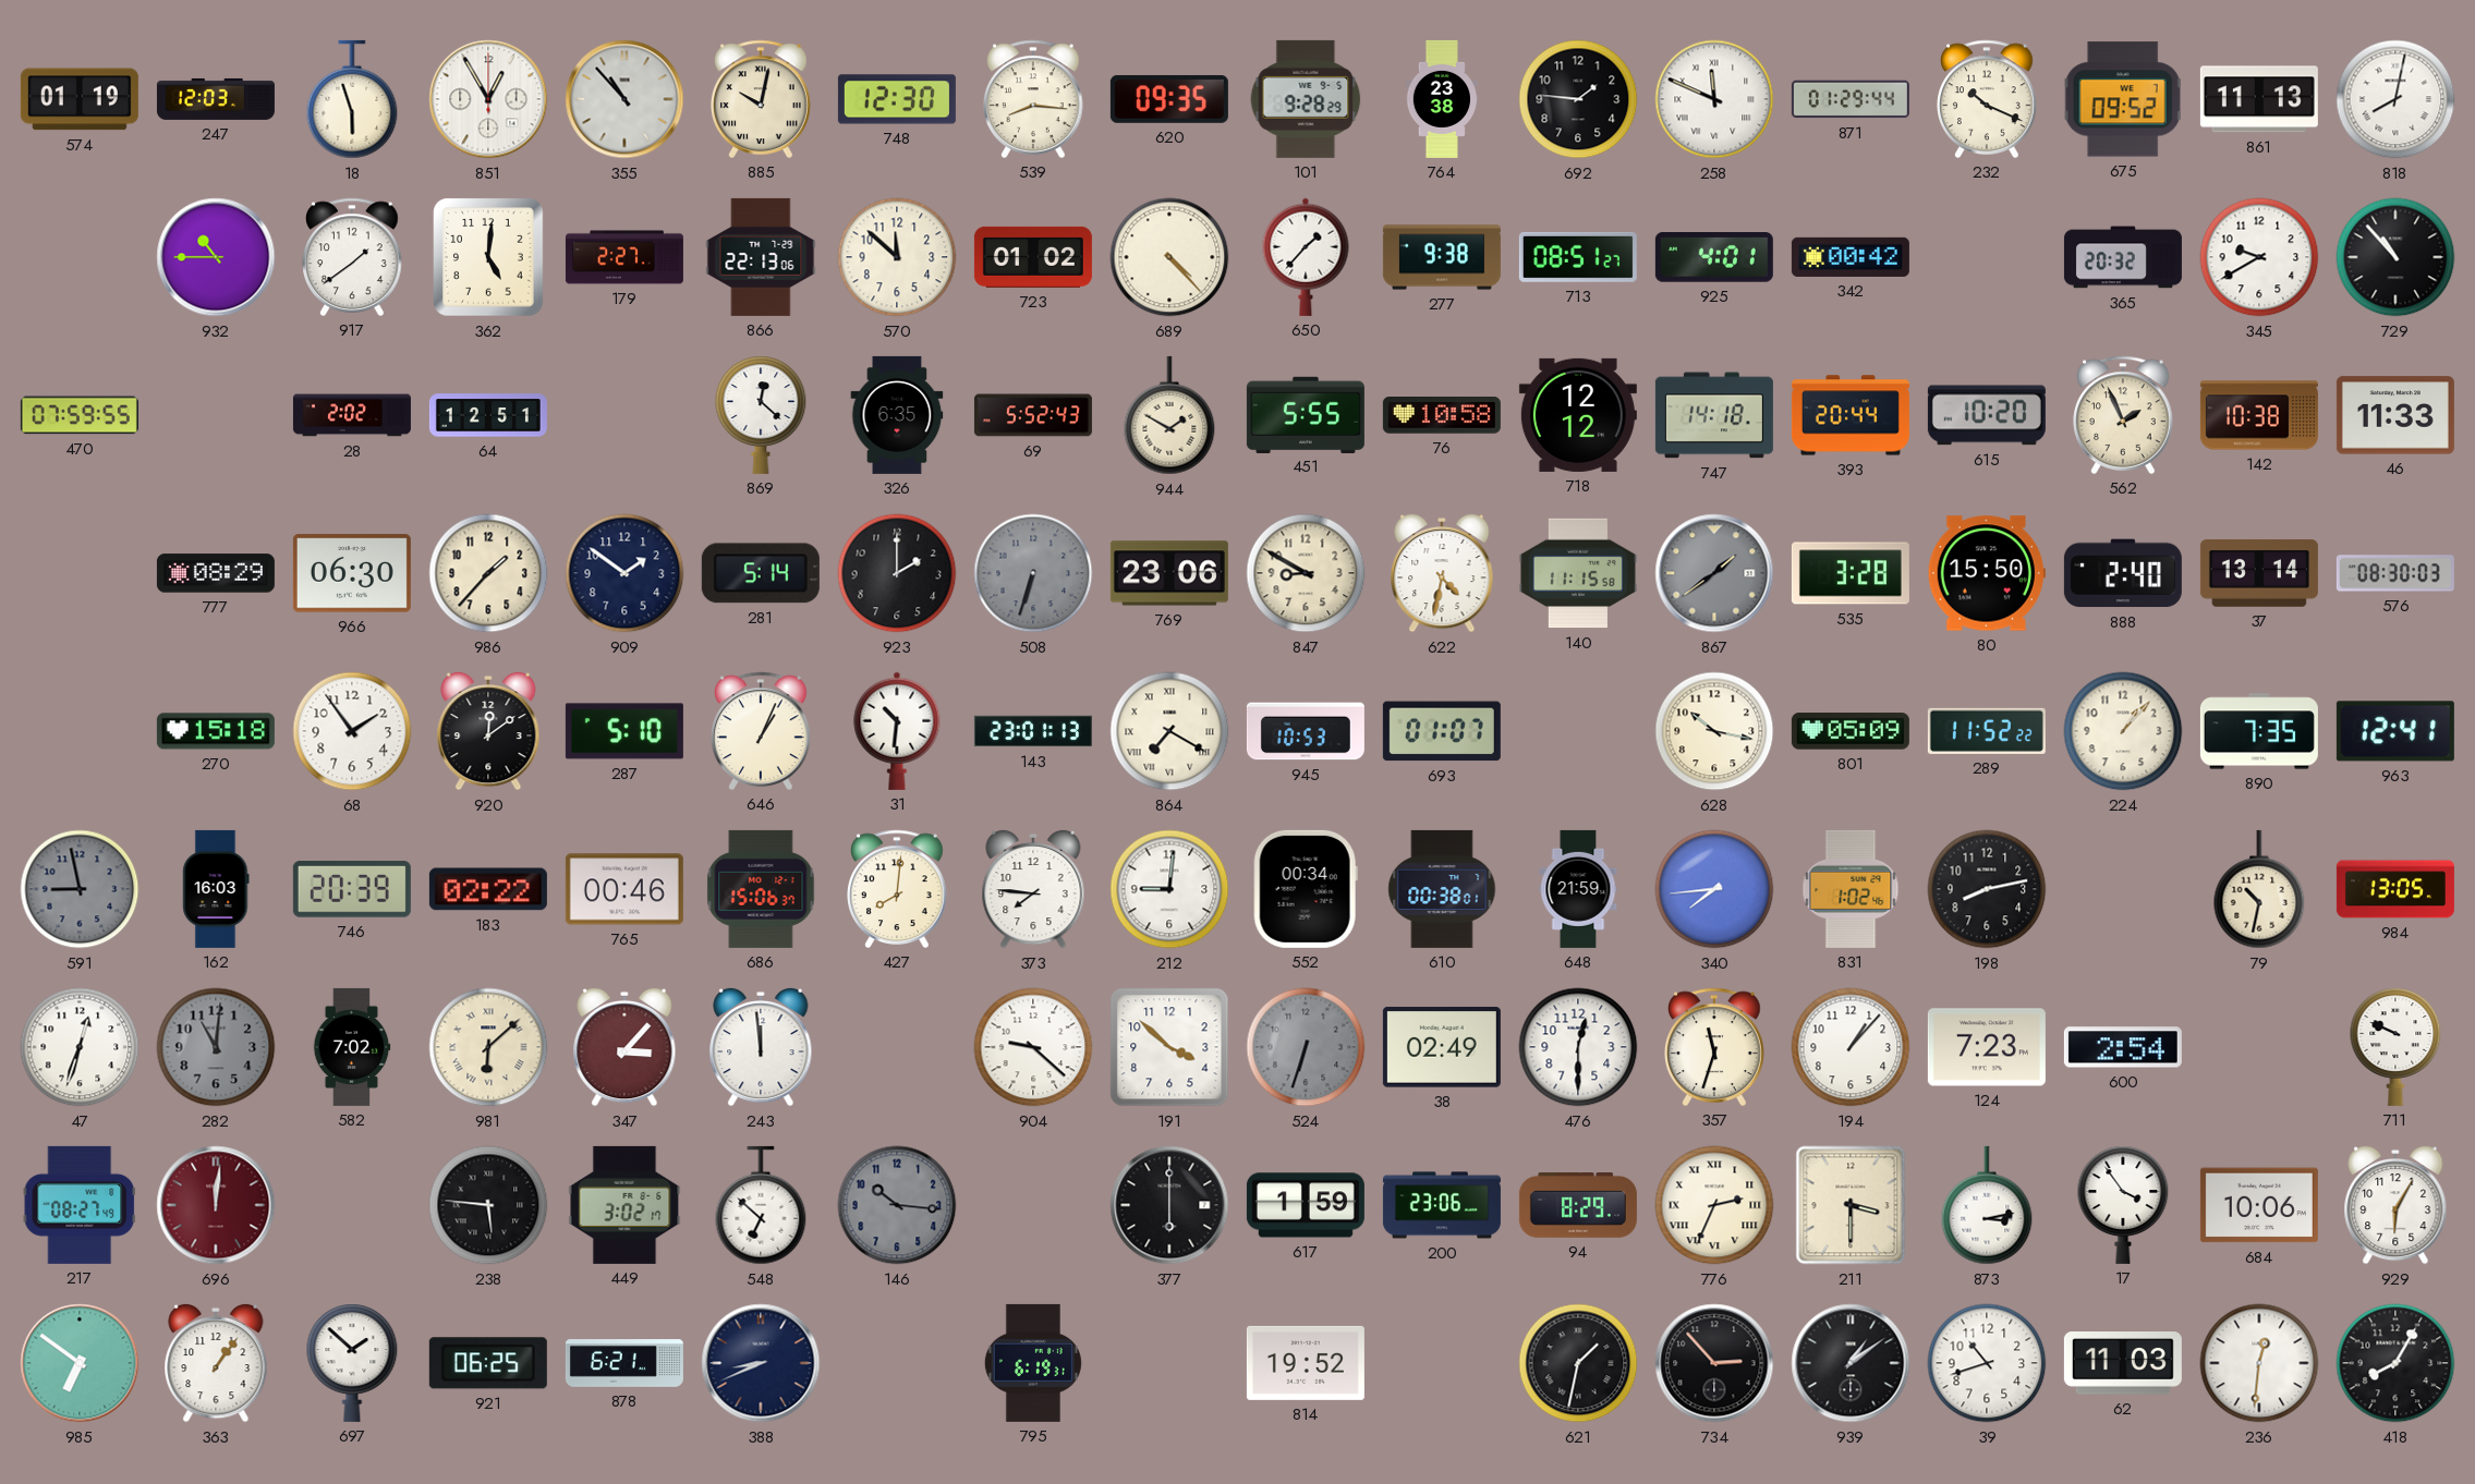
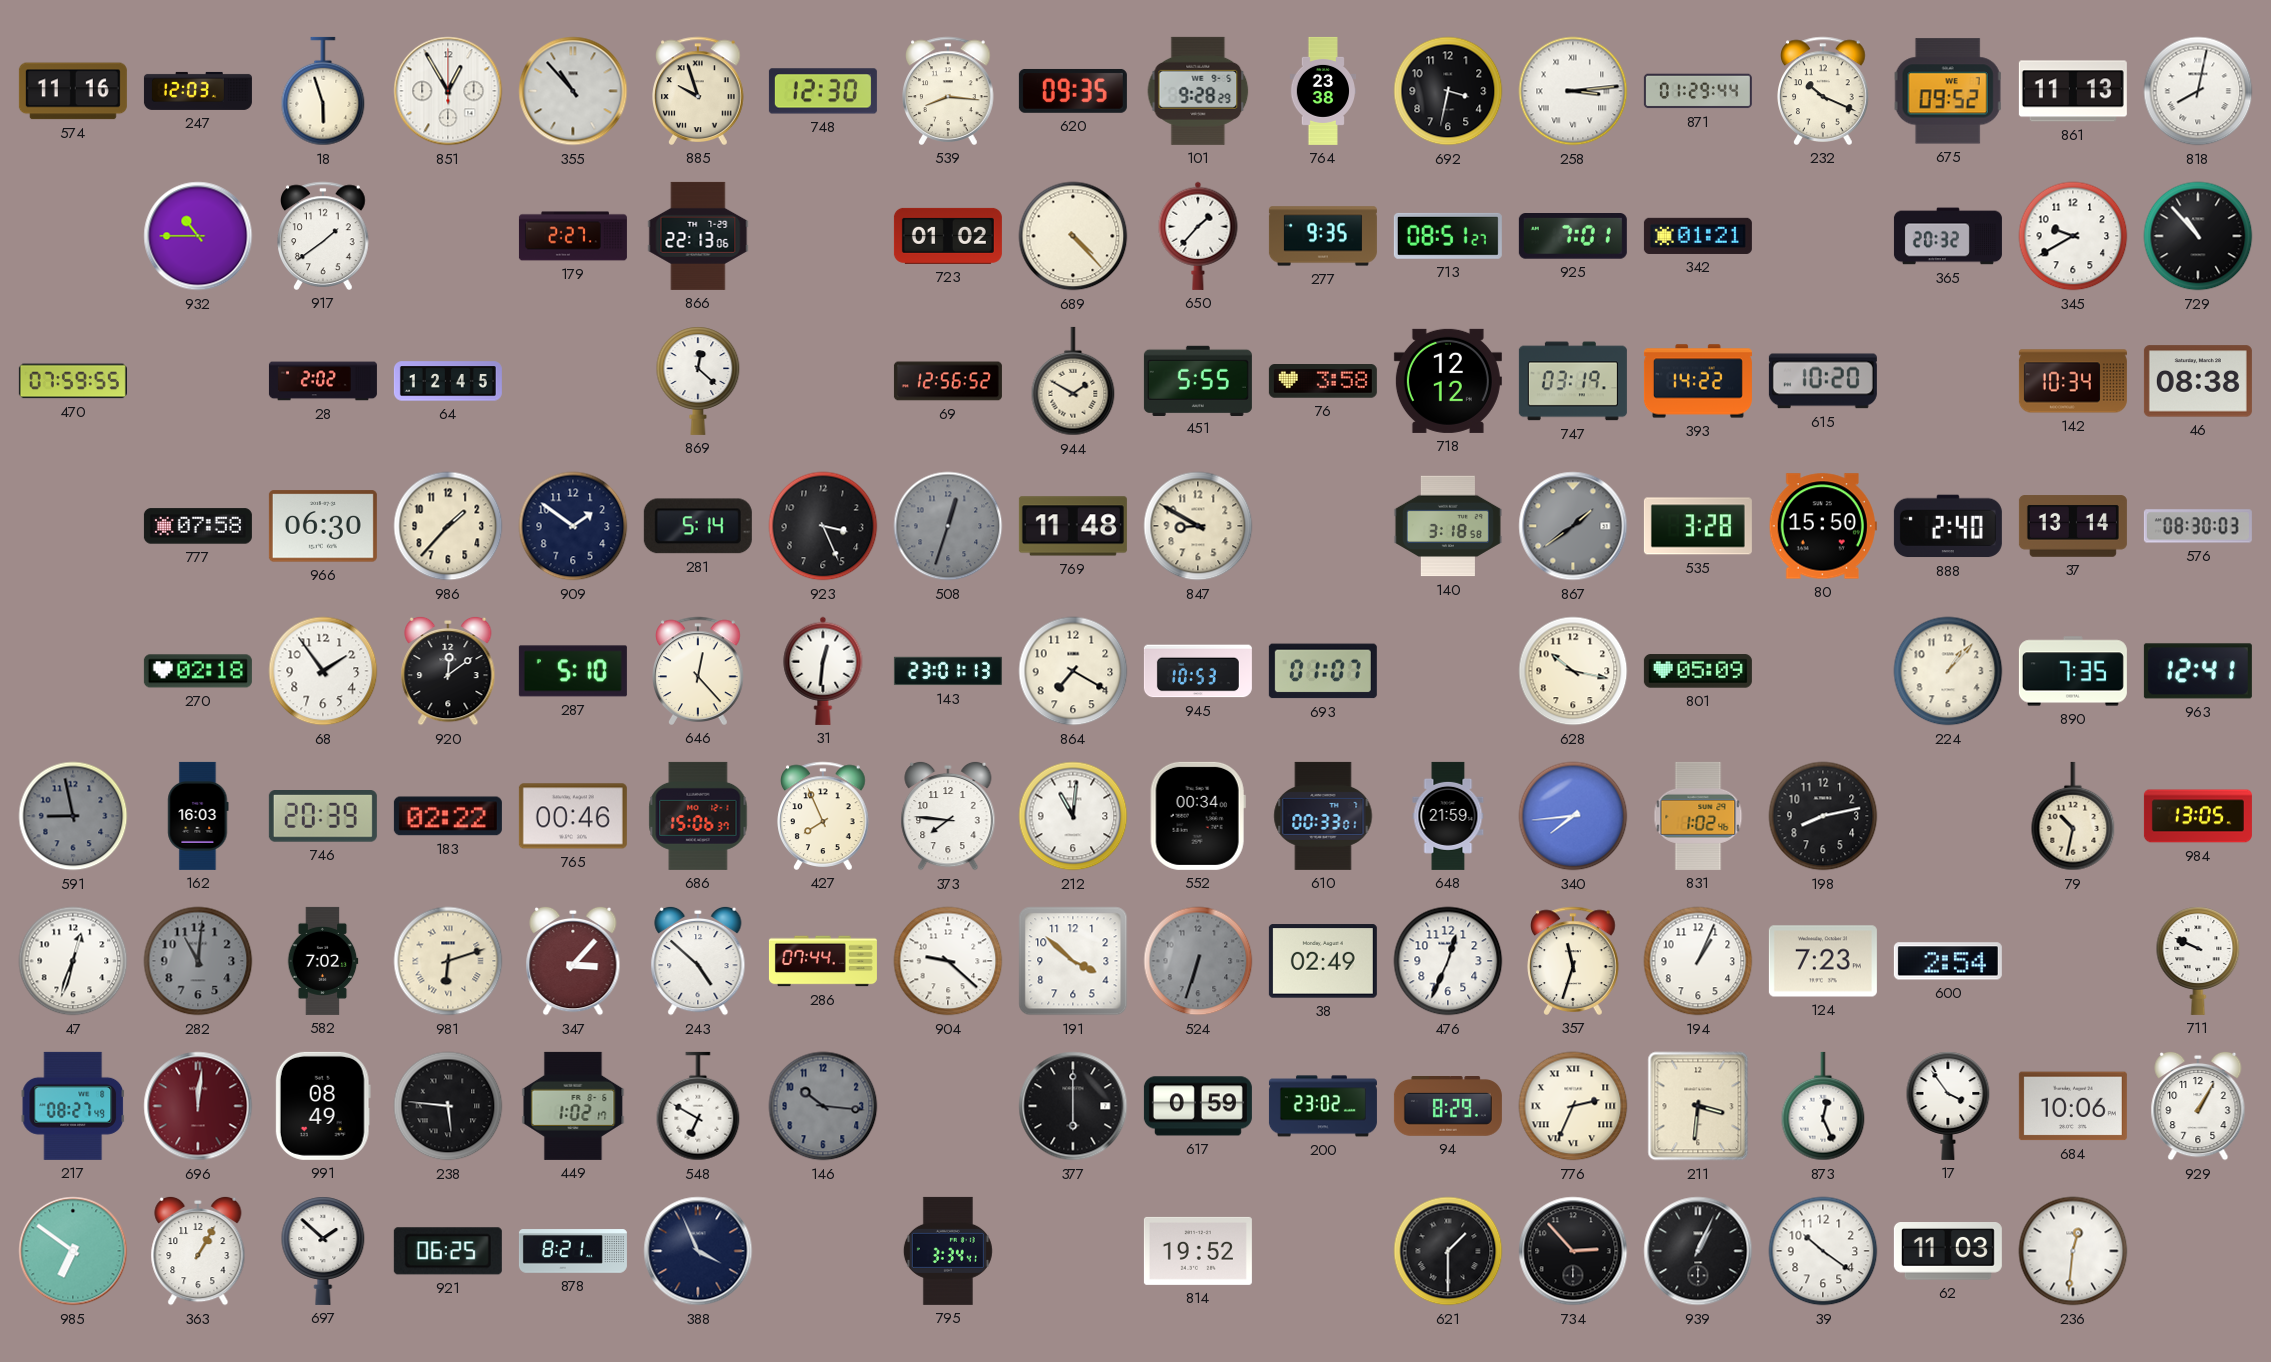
574: 01:19 -> 11:16
885: 10:02 -> 9:57
692: 1:46 -> 3:32
258: 11:49 -> 3:14
362: 5:01 -> none
570: 11:52 -> none
277: 9:38 -> 9:35
925: 4:01 -> 7:01
342: 00:42 -> 01:21
64: 12:51 -> 12:45
326: 6:35 -> none
69: 5:52 -> 12:56
76: 10:58 -> 3:58
747: 14:18 -> 03:19
393: 20:44 -> 14:22
562: 1:56 -> none
142: 10:38 -> 10:34
46: 11:33 -> 08:38
777: 08:29 -> 07:58
923: 2:00 -> 3:26
508: 6:33 -> 12:33
769: 23:06 -> 11:48
622: 4:32 -> none
140: 11:15 -> 3:18
270: 15:18 -> 02:18
646: 1:04 -> 12:23
31: 10:31 -> 12:31
864 numerals: Roman -> Arabic
289: 11:52 -> none
427: 8:01 -> 7:56
212: 9:01 -> 11:01
610: 00:38 -> 00:33
981: 6:08 -> 6:12
243: 11:59 -> 4:52
286: none -> 07:44
476: 12:30 -> 12:34
194: 1:07 -> 1:04
991: none -> 08:49
449: 3:02 -> 1:02
548: 6:52 -> 6:50
617: 1:59 -> 0:59
200: 23:06 -> 23:02
211: 3:30 -> 3:31
873: 3:13 -> 12:26
929: 6:05 -> 1:05
363: 1:06 -> 1:05
878: 6:21 -> 8:21
388: 8:41 -> 3:56
795: 6:19 -> 3:34
621: 1:32 -> 1:30
939: 1:09 -> 1:04
39: 10:42 -> 10:21
418: 8:05 -> none
